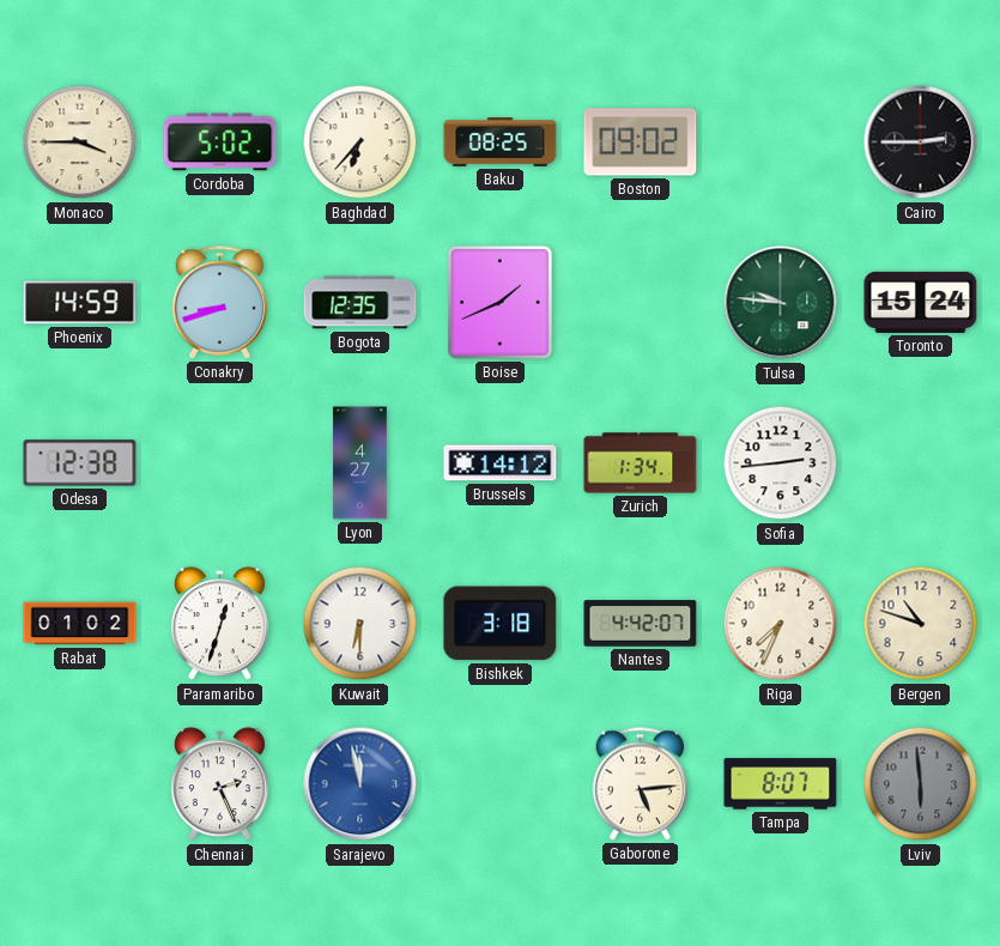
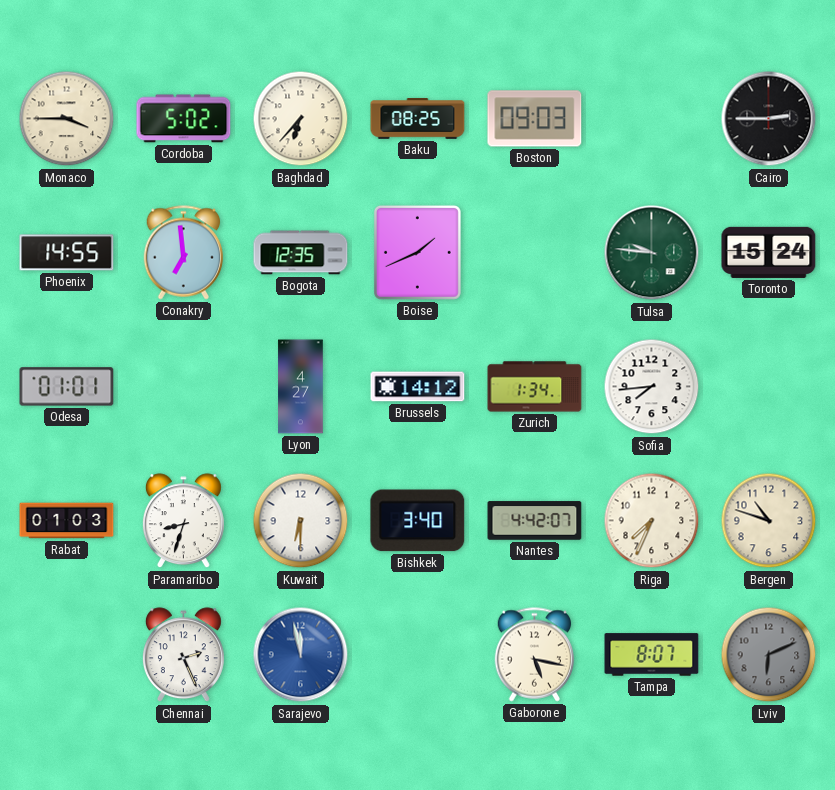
Boston: 09:02 -> 09:03
Phoenix: 14:59 -> 14:55
Conakry: 8:42 -> 6:59
Odesa: 12:38 -> 01:01
Sofia: 2:44 -> 7:44
Rabat: 01:02 -> 01:03
Paramaribo: 12:33 -> 8:33
Bishkek: 3:18 -> 3:40
Gaborone: 5:14 -> 5:17
Lviv: 5:59 -> 6:11
